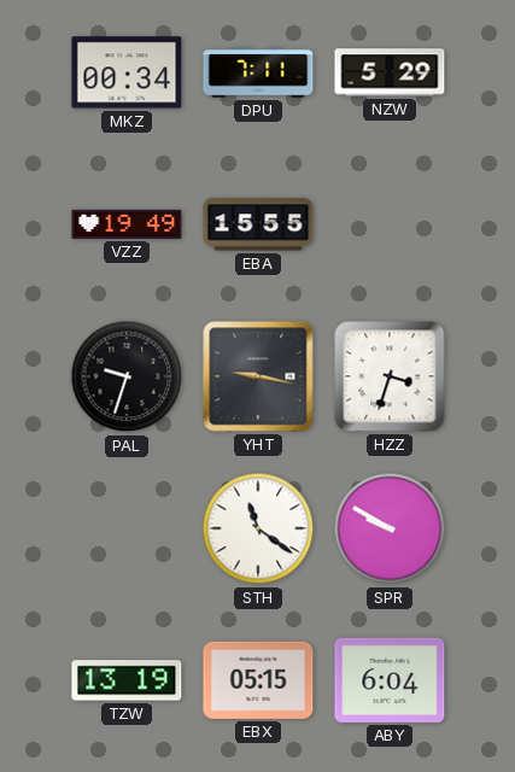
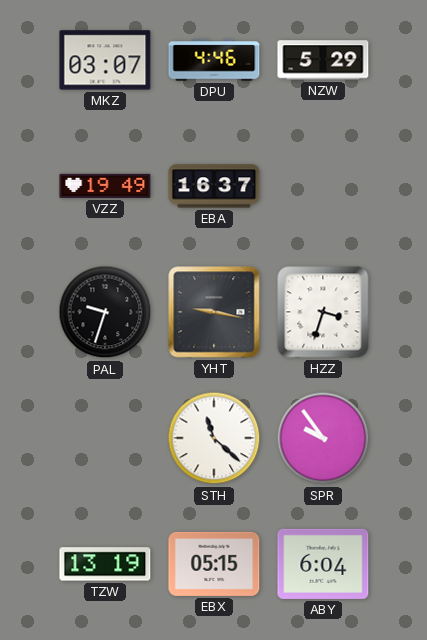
MKZ: 00:34 -> 03:07
DPU: 7:11 -> 4:46
EBA: 15:55 -> 16:37
STH: 11:21 -> 11:22
SPR: 9:50 -> 9:54
